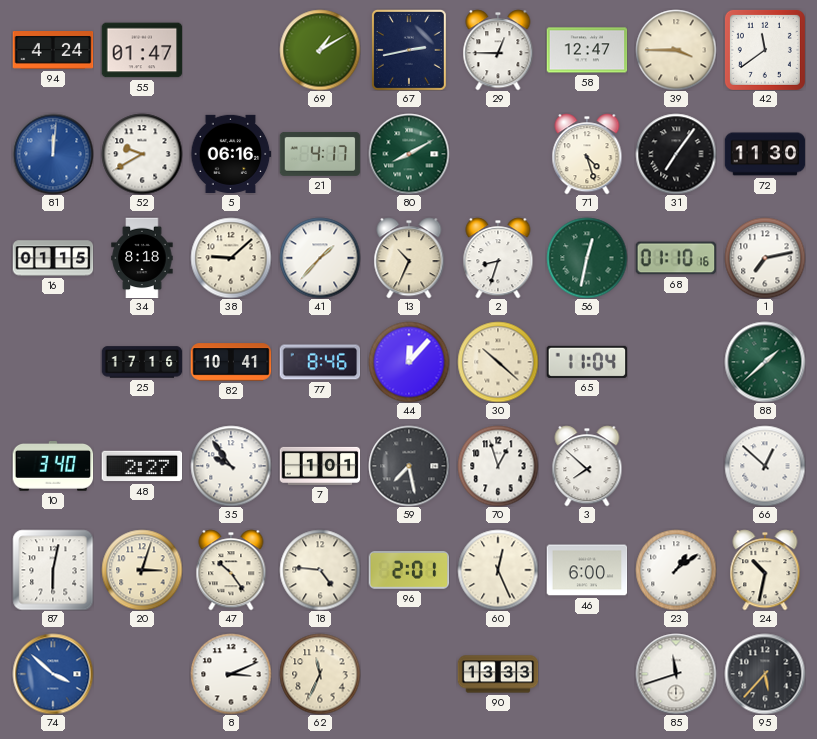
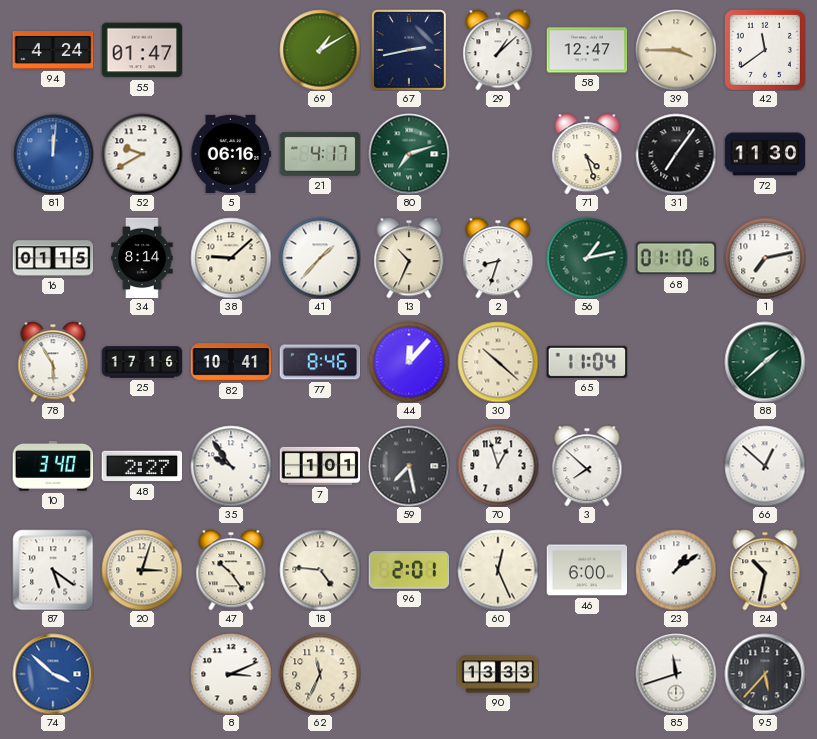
29: 12:45 -> 1:08
80: 8:10 -> 7:12
34: 8:18 -> 8:14
56: 12:32 -> 1:13
78: none -> 5:55
87: 6:02 -> 5:21
